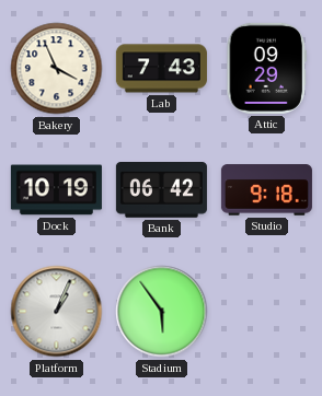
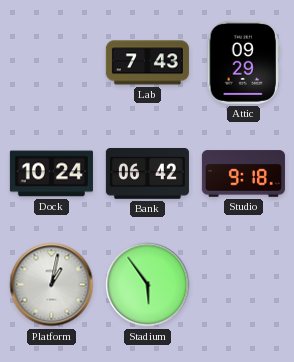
Bakery: 3:56 -> none
Dock: 10:19 -> 10:24
Platform: 1:04 -> 1:02
